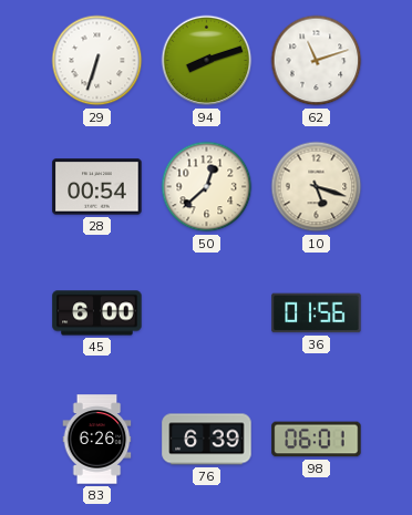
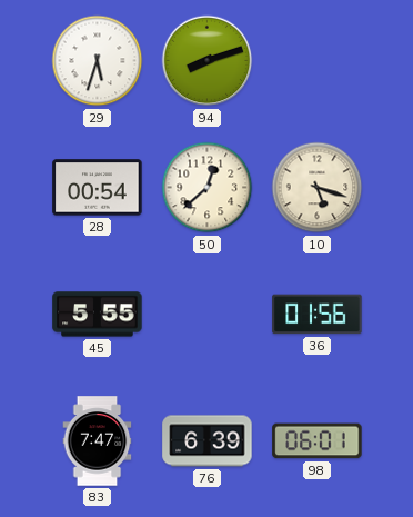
29: 6:33 -> 5:33
62: 11:12 -> none
45: 6:00 -> 5:55
83: 6:26 -> 7:47
